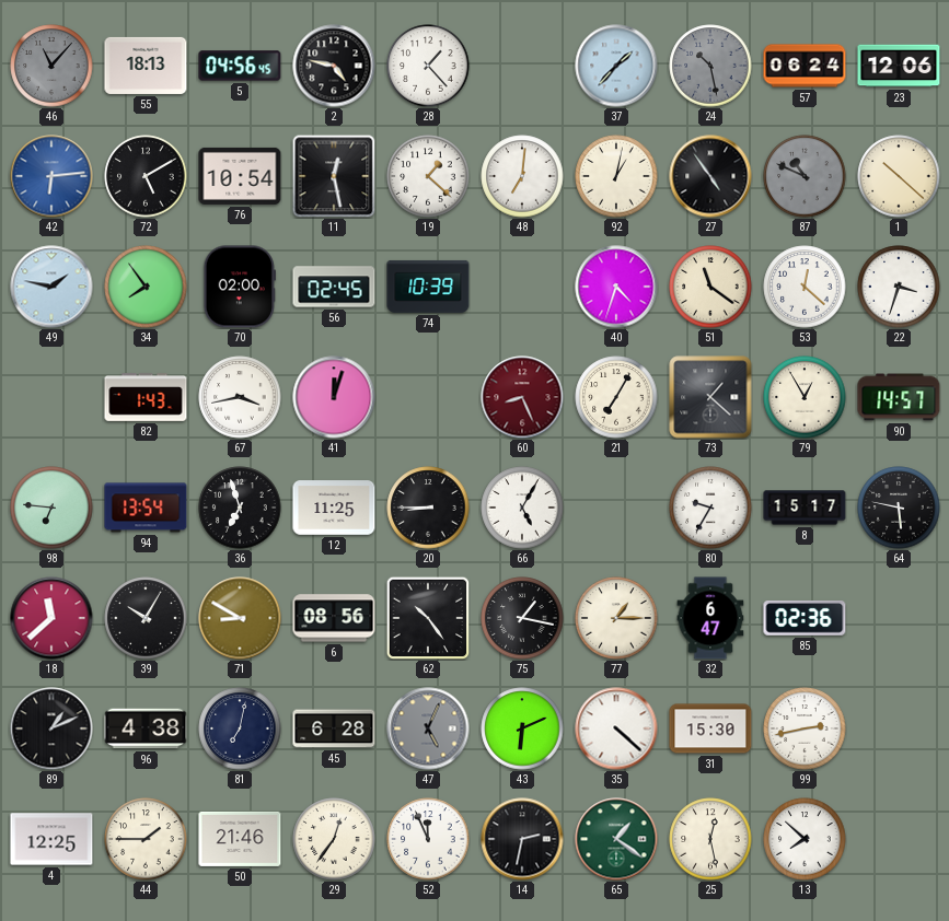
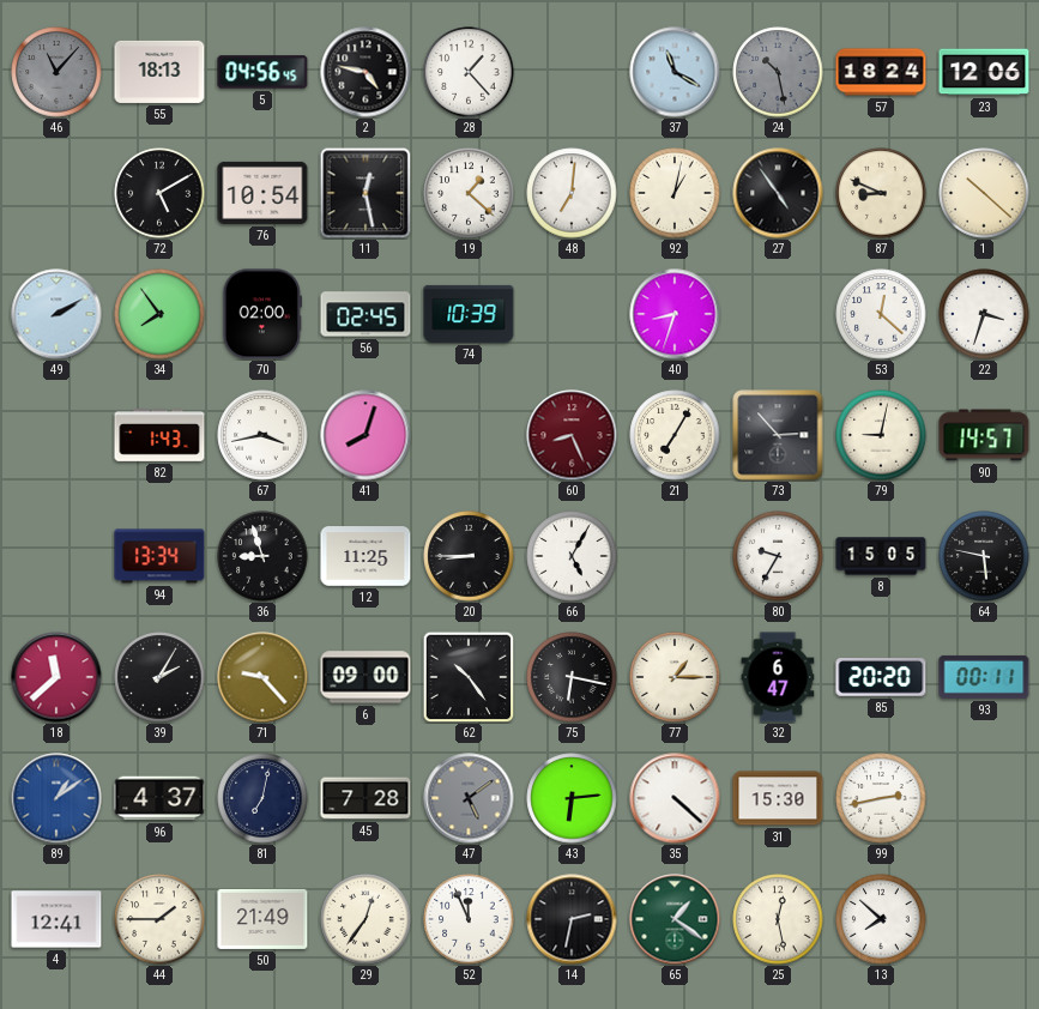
37: 1:37 -> 11:20
57: 06:24 -> 18:24
42: 6:14 -> none
87: 10:49 -> 8:49
87 dial: grey -> cream
49: 1:47 -> 2:10
40: 4:33 -> 8:33
51: 11:21 -> none
41: 12:03 -> 8:03
73: 1:22 -> 2:53
79: 12:55 -> 9:02
98: 6:46 -> none
94: 13:54 -> 13:34
36: 6:57 -> 8:57
8: 15:17 -> 15:05
39: 10:05 -> 2:05
71: 8:50 -> 9:23
6: 08:56 -> 09:00
75: 1:17 -> 6:17
85: 02:36 -> 20:20
93: none -> 00:11
89: 1:11 -> 1:09
89 dial: black -> blue
96: 4:38 -> 4:37
45: 6:28 -> 7:28
47: 5:04 -> 5:09
43: 6:11 -> 6:14
4: 12:25 -> 12:41
50: 21:46 -> 21:49
